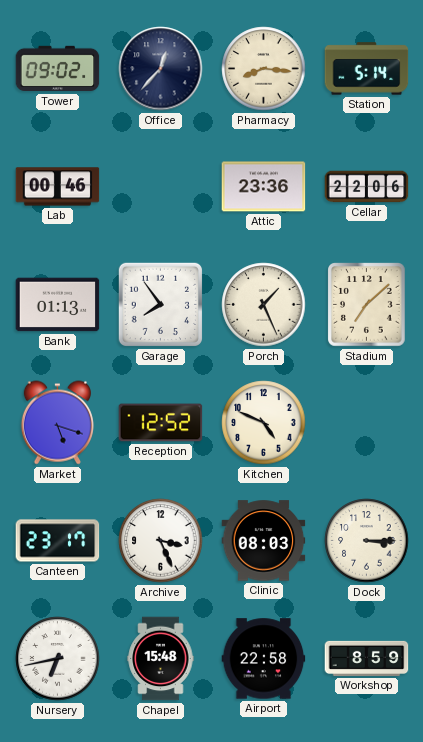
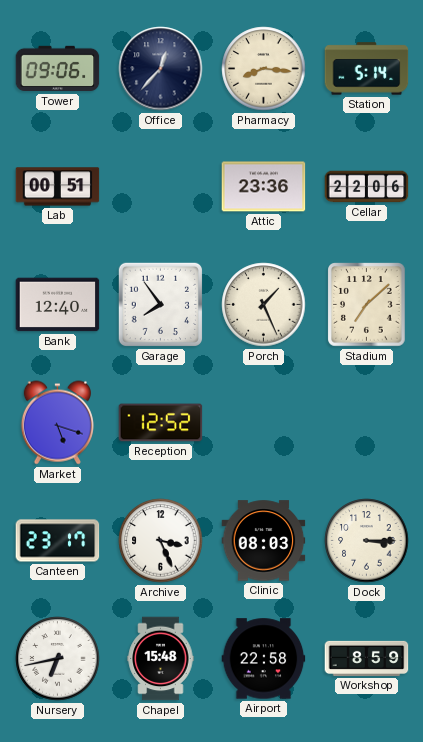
Tower: 09:02 -> 09:06
Lab: 00:46 -> 00:51
Bank: 01:13 -> 12:40
Kitchen: 4:49 -> none
